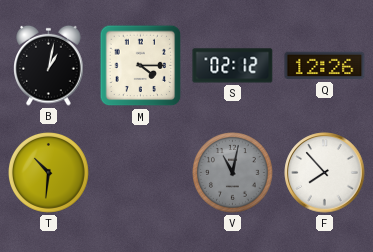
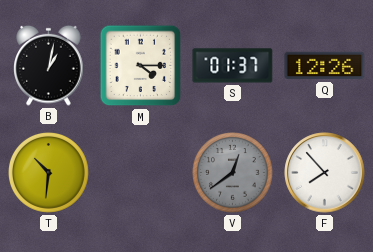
S: 02:12 -> 01:37
V: 11:02 -> 12:39
